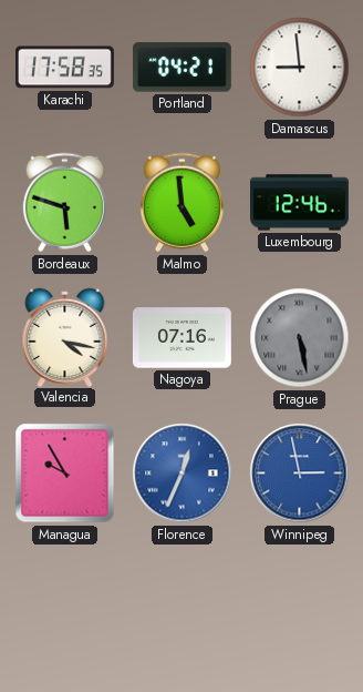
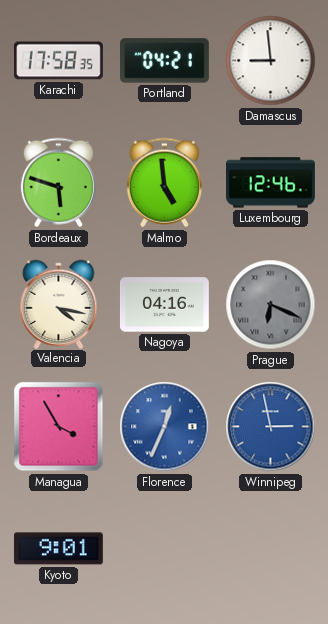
Nagoya: 07:16 -> 04:16
Prague: 5:28 -> 6:19
Managua: 9:55 -> 3:55
Kyoto: none -> 9:01
